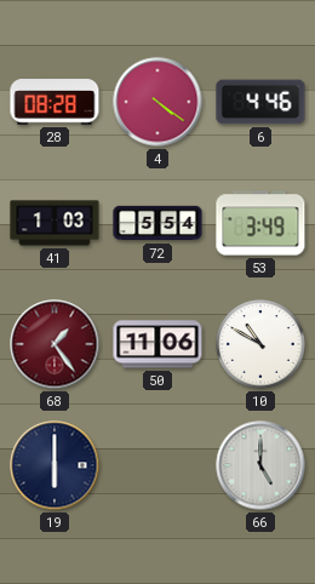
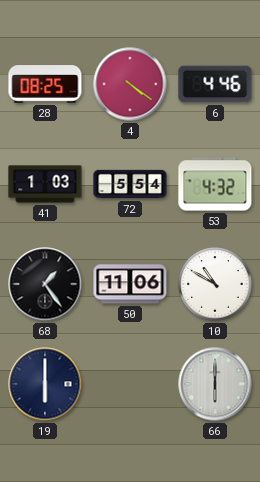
28: 08:28 -> 08:25
53: 3:49 -> 4:32
68 dial: burgundy -> black
66: 5:00 -> 6:00
